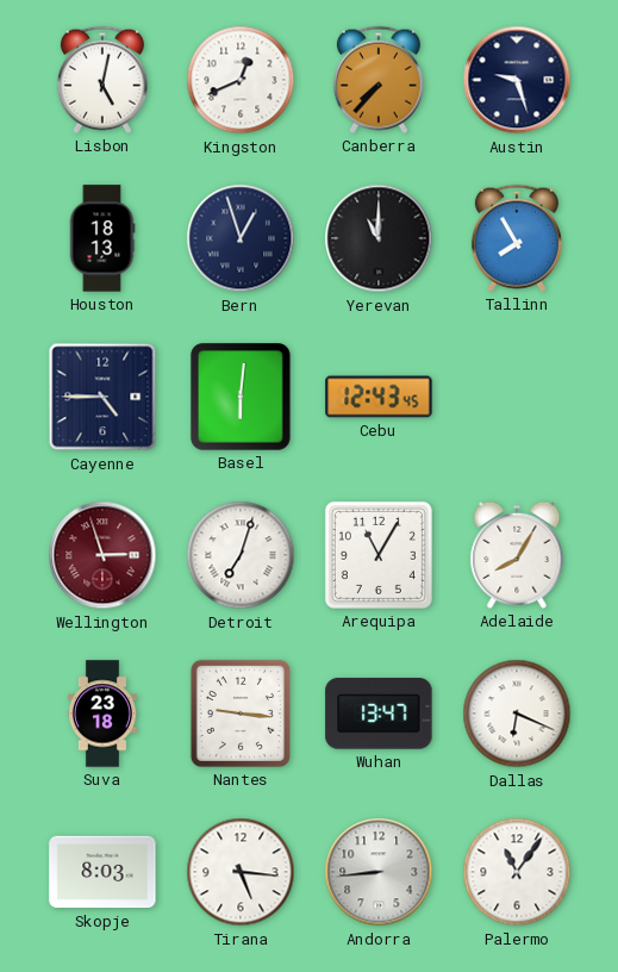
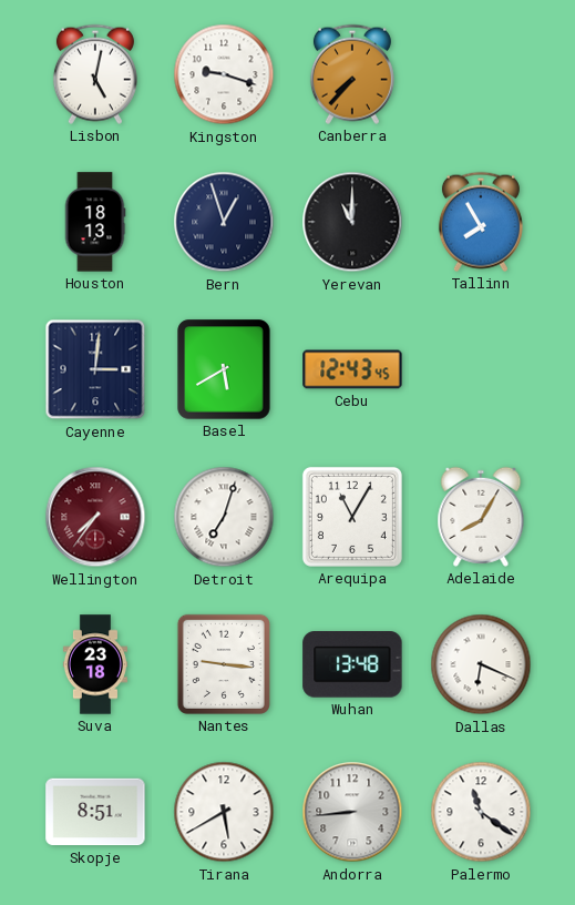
Kingston: 12:41 -> 9:18
Austin: 9:27 -> none
Cayenne: 4:45 -> 3:01
Basel: 6:01 -> 5:40
Wellington: 2:57 -> 7:36
Wuhan: 13:47 -> 13:48
Skopje: 8:03 -> 8:51
Tirana: 5:16 -> 5:40
Palermo: 11:06 -> 11:21
